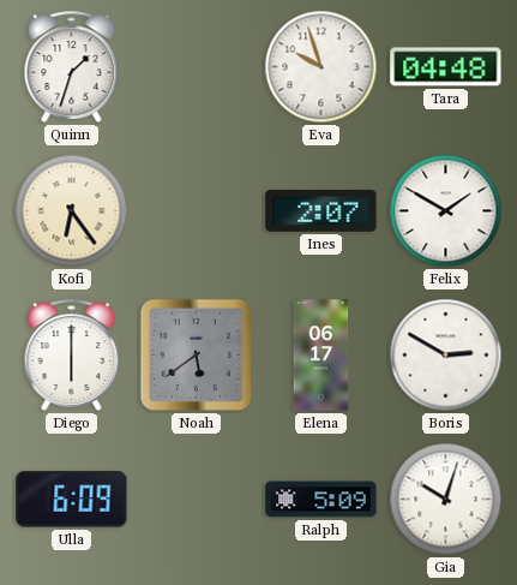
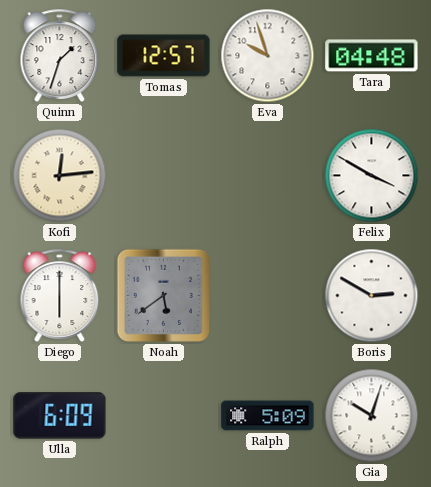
Tomas: none -> 12:57
Kofi: 6:24 -> 12:14
Ines: 2:07 -> none
Felix: 1:50 -> 3:50
Elena: 06:17 -> none
